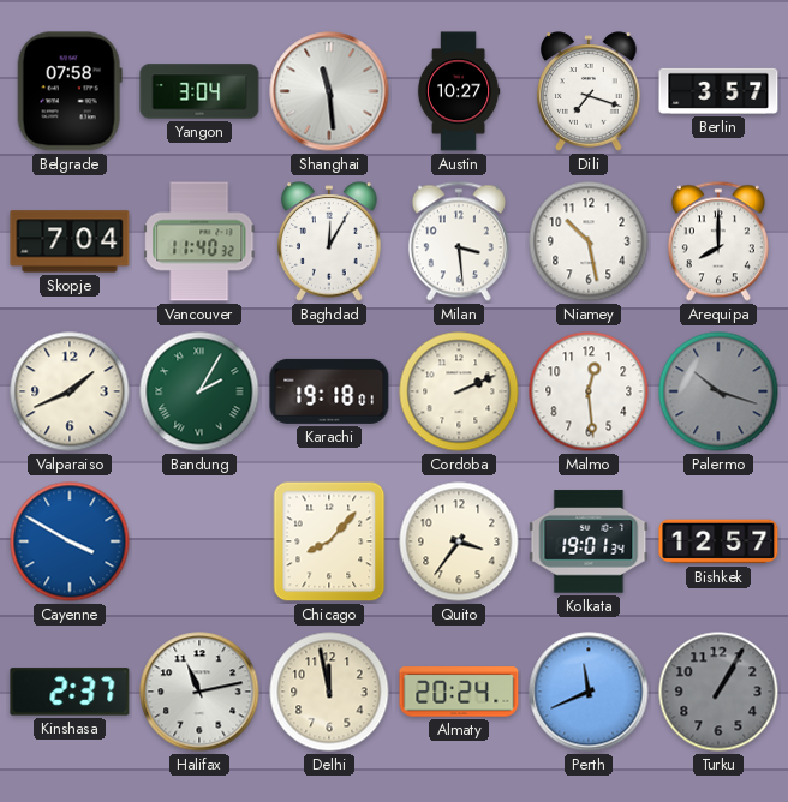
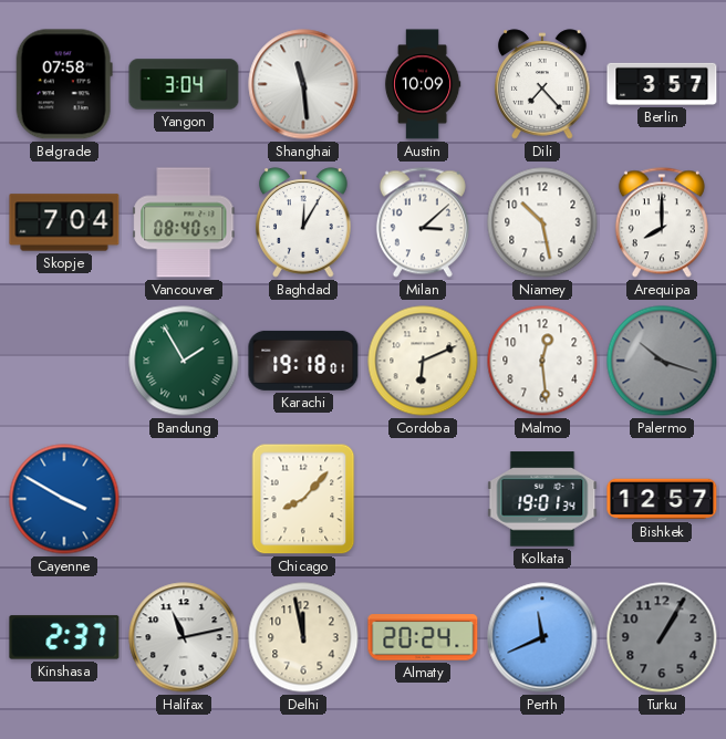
Austin: 10:27 -> 10:09
Dili: 7:18 -> 7:23
Vancouver: 11:40 -> 08:40
Milan: 3:29 -> 3:08
Valparaiso: 1:41 -> none
Bandung: 2:05 -> 1:55
Cordoba: 2:11 -> 6:11
Quito: 3:36 -> none
